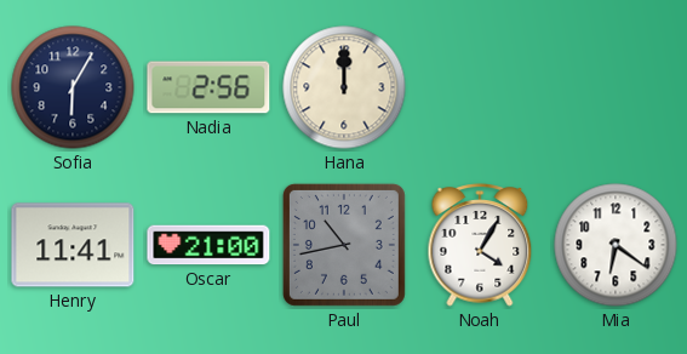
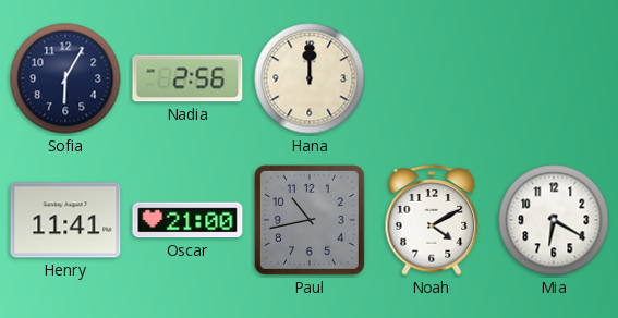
Noah: 4:05 -> 4:10
Mia: 6:21 -> 6:20
